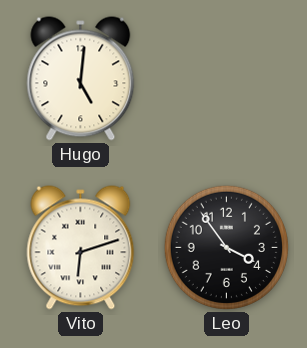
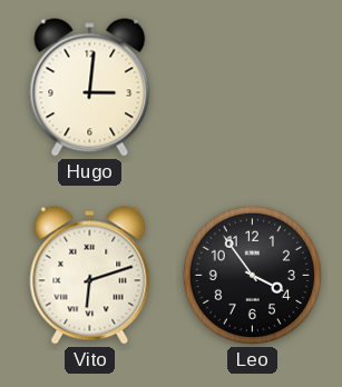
Hugo: 5:01 -> 3:01
